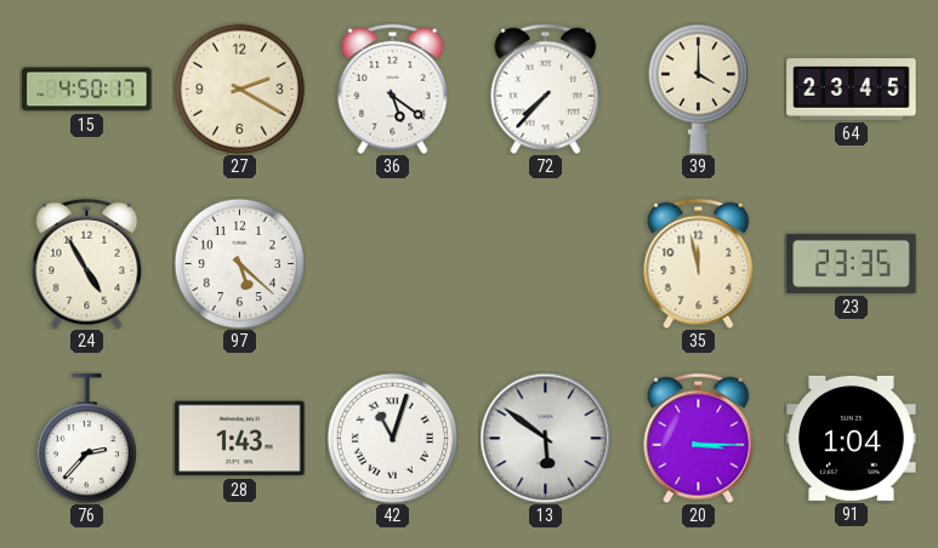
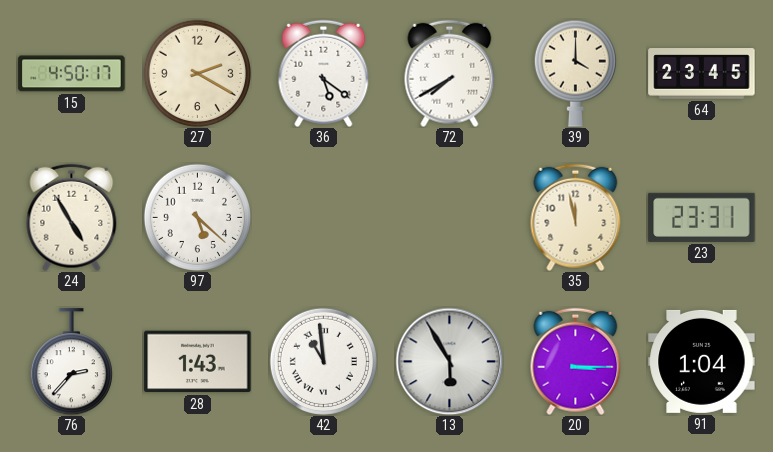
72: 7:37 -> 7:40
23: 23:35 -> 23:31
42: 11:03 -> 10:59
13: 5:51 -> 5:55
